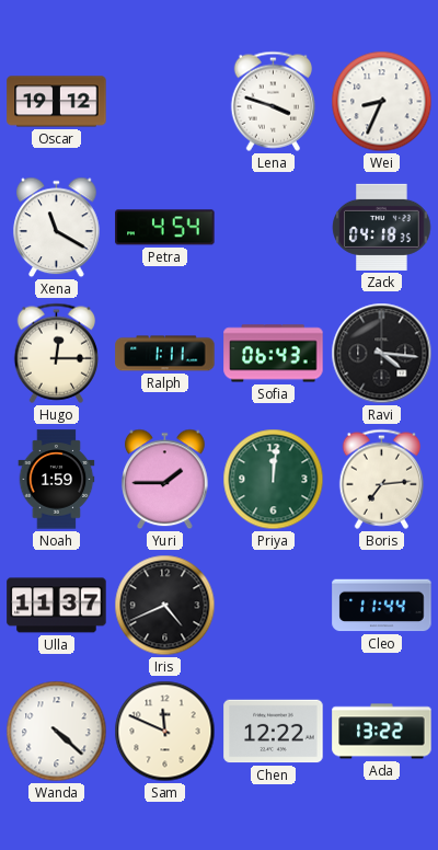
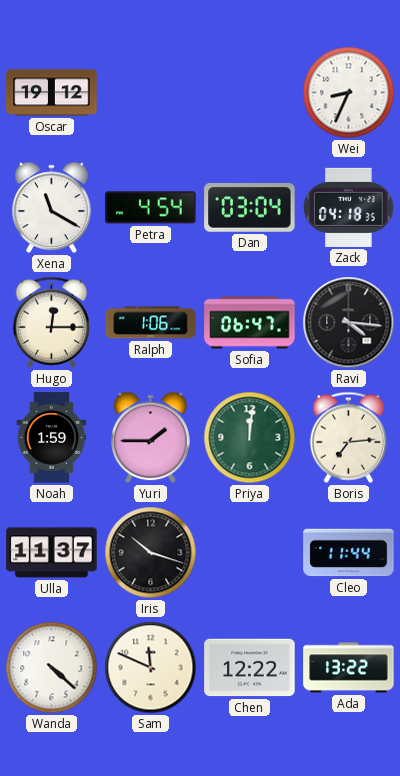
Lena: 3:48 -> none
Dan: none -> 03:04
Ralph: 1:11 -> 1:06
Sofia: 06:43 -> 06:47
Iris: 4:41 -> 10:18
